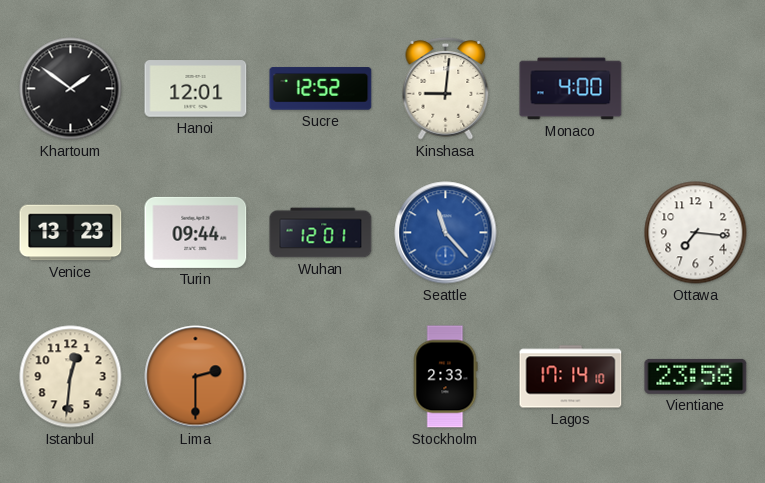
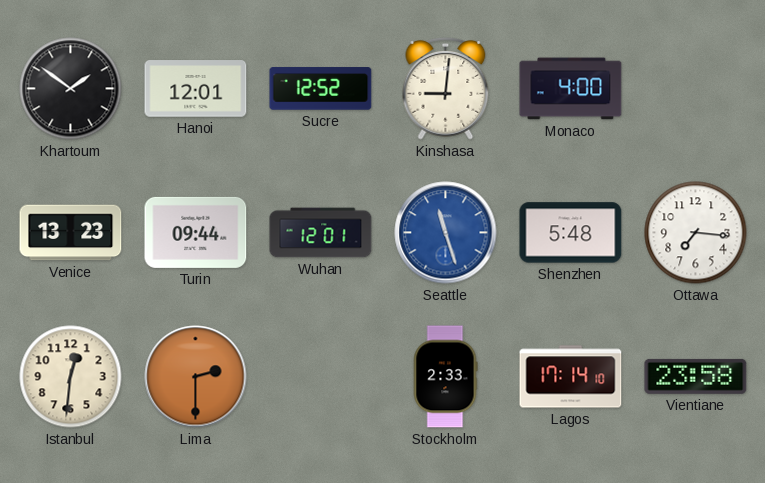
Seattle: 11:23 -> 11:27
Shenzhen: none -> 5:48
